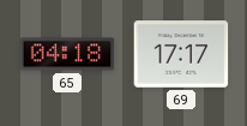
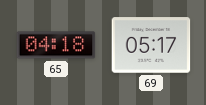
69: 17:17 -> 05:17
